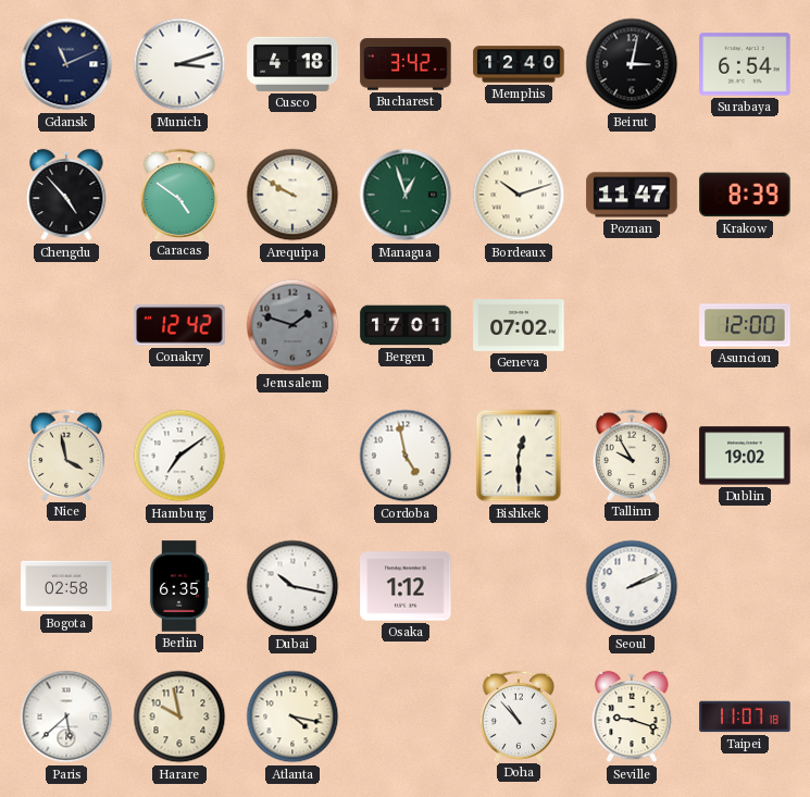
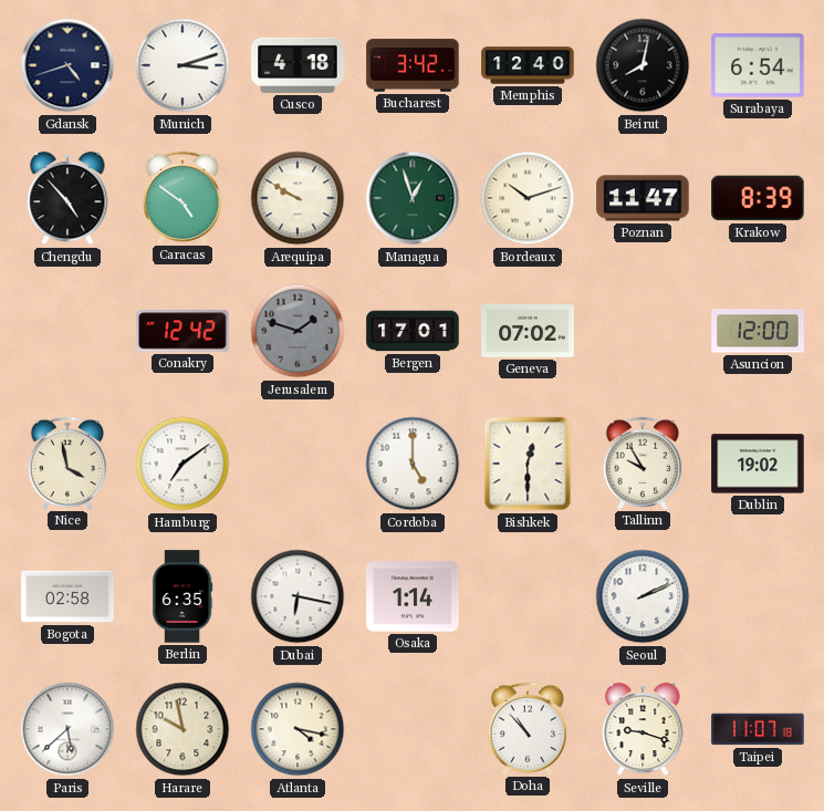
Gdansk: 11:11 -> 4:42
Beirut: 3:02 -> 8:02
Cordoba: 4:58 -> 5:00
Dubai: 10:17 -> 6:17
Osaka: 1:12 -> 1:14
